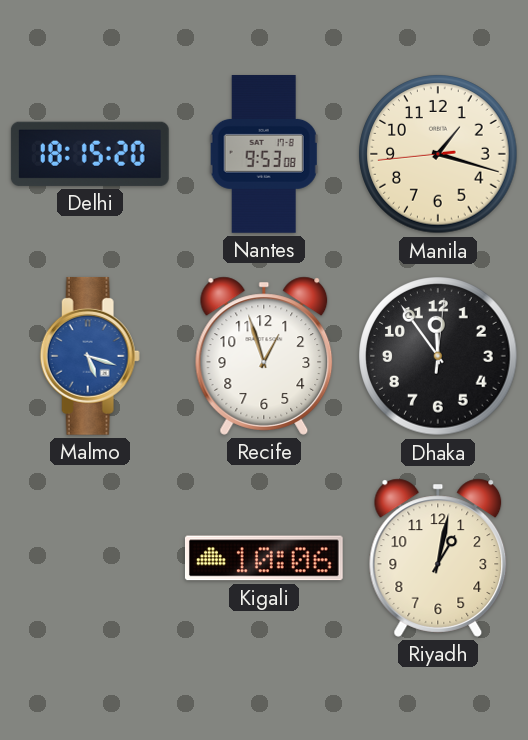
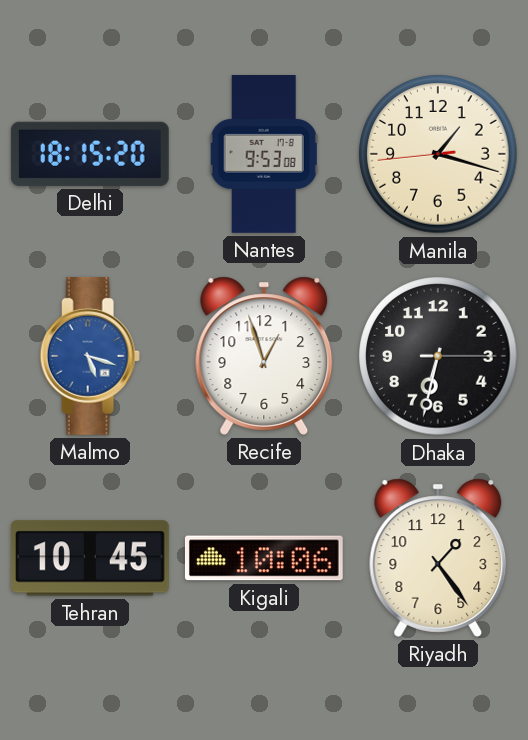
Dhaka: 11:54 -> 6:32
Tehran: none -> 10:45
Riyadh: 1:02 -> 1:24
